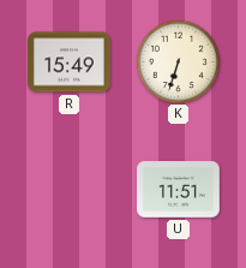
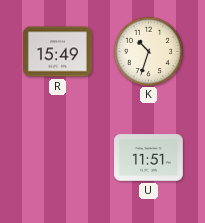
K: 6:33 -> 10:33
